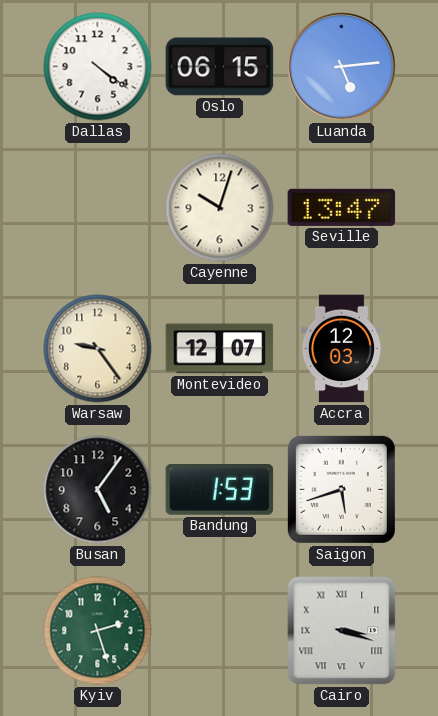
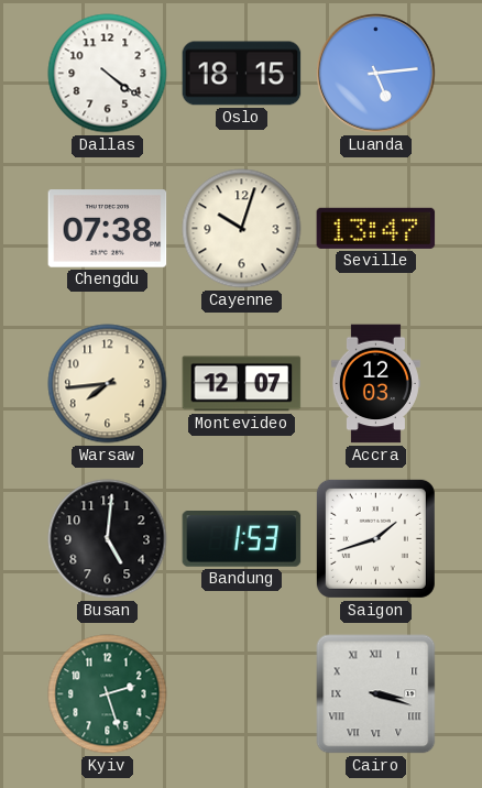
Oslo: 06:15 -> 18:15
Chengdu: none -> 07:38
Warsaw: 9:24 -> 7:44
Busan: 5:06 -> 5:01
Saigon: 5:42 -> 1:42
